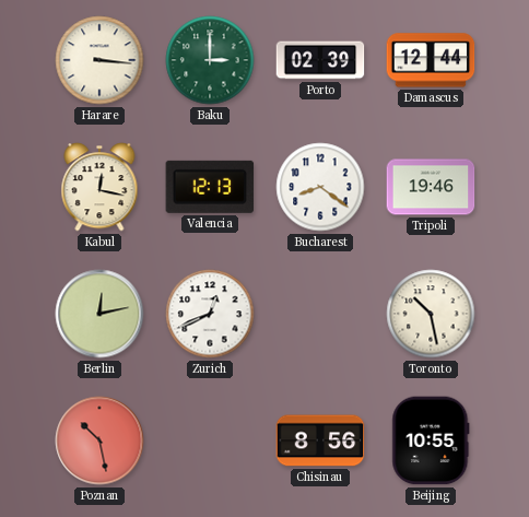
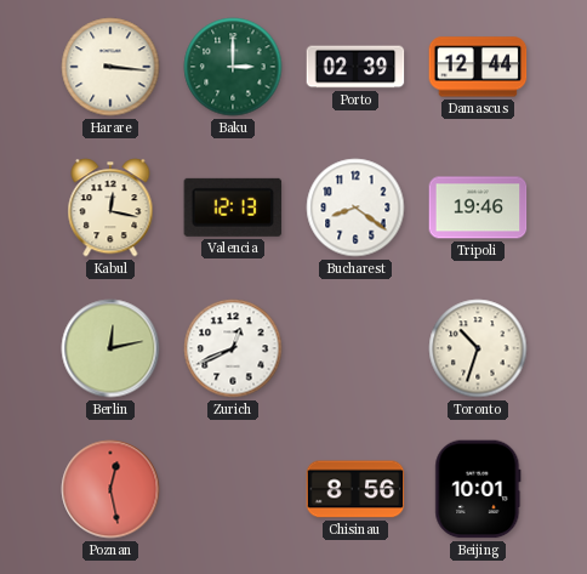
Toronto: 10:28 -> 10:33
Poznan: 10:28 -> 12:28
Beijing: 10:55 -> 10:01
